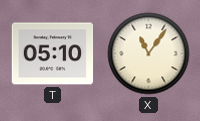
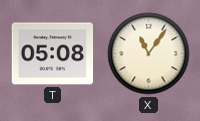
T: 05:10 -> 05:08
